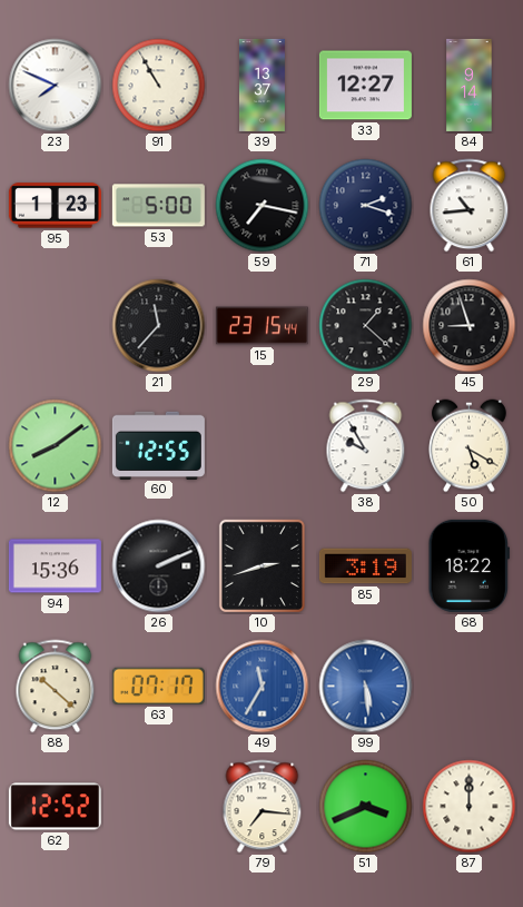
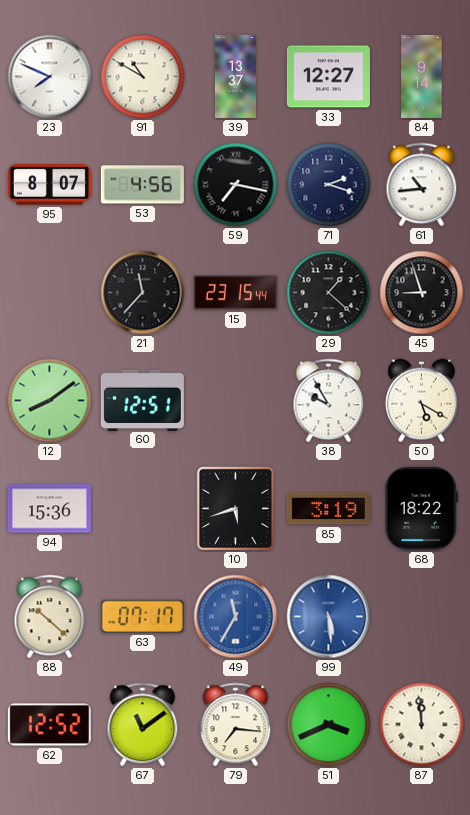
91: 10:55 -> 10:50
95: 1:23 -> 8:07
53: 5:00 -> 4:56
60: 12:55 -> 12:51
26: 2:11 -> none
10: 2:42 -> 5:42
67: none -> 11:09
87: 12:00 -> 11:59
